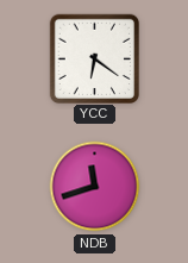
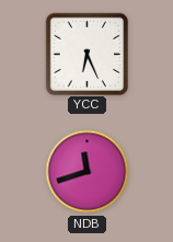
YCC: 6:21 -> 6:26
